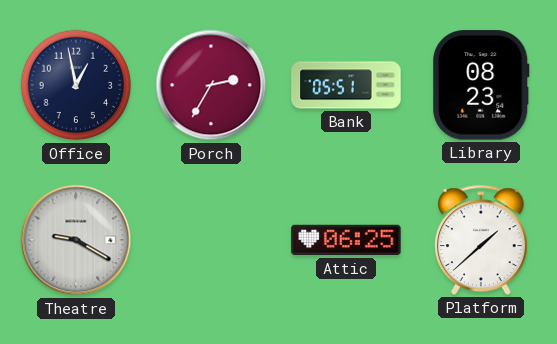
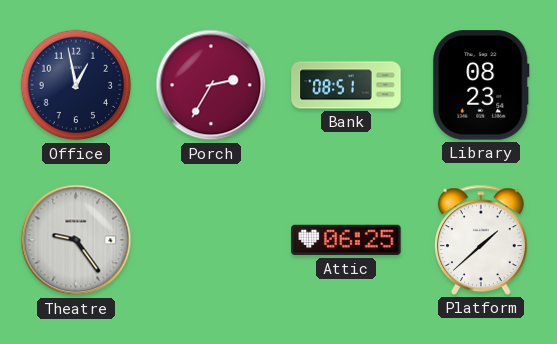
Bank: 05:51 -> 08:51
Theatre: 9:20 -> 9:24
